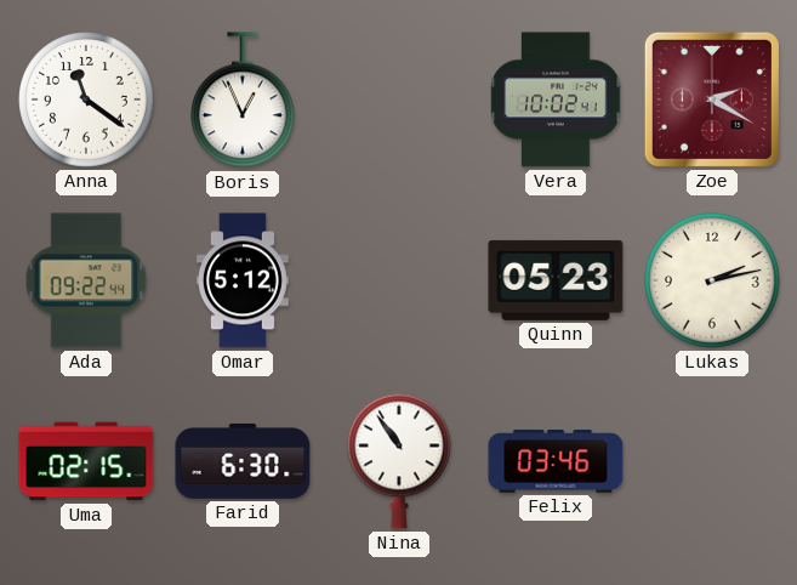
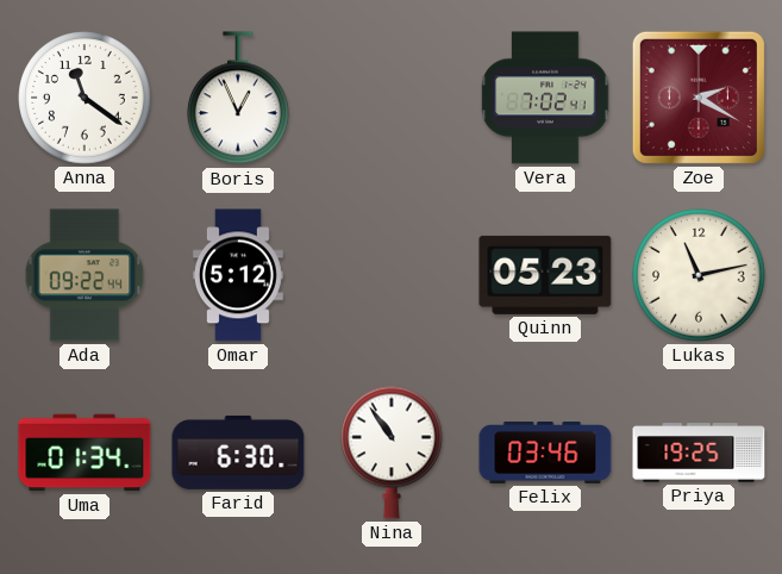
Vera: 10:02 -> 7:02
Lukas: 2:13 -> 11:13
Uma: 02:15 -> 01:34
Priya: none -> 19:25
